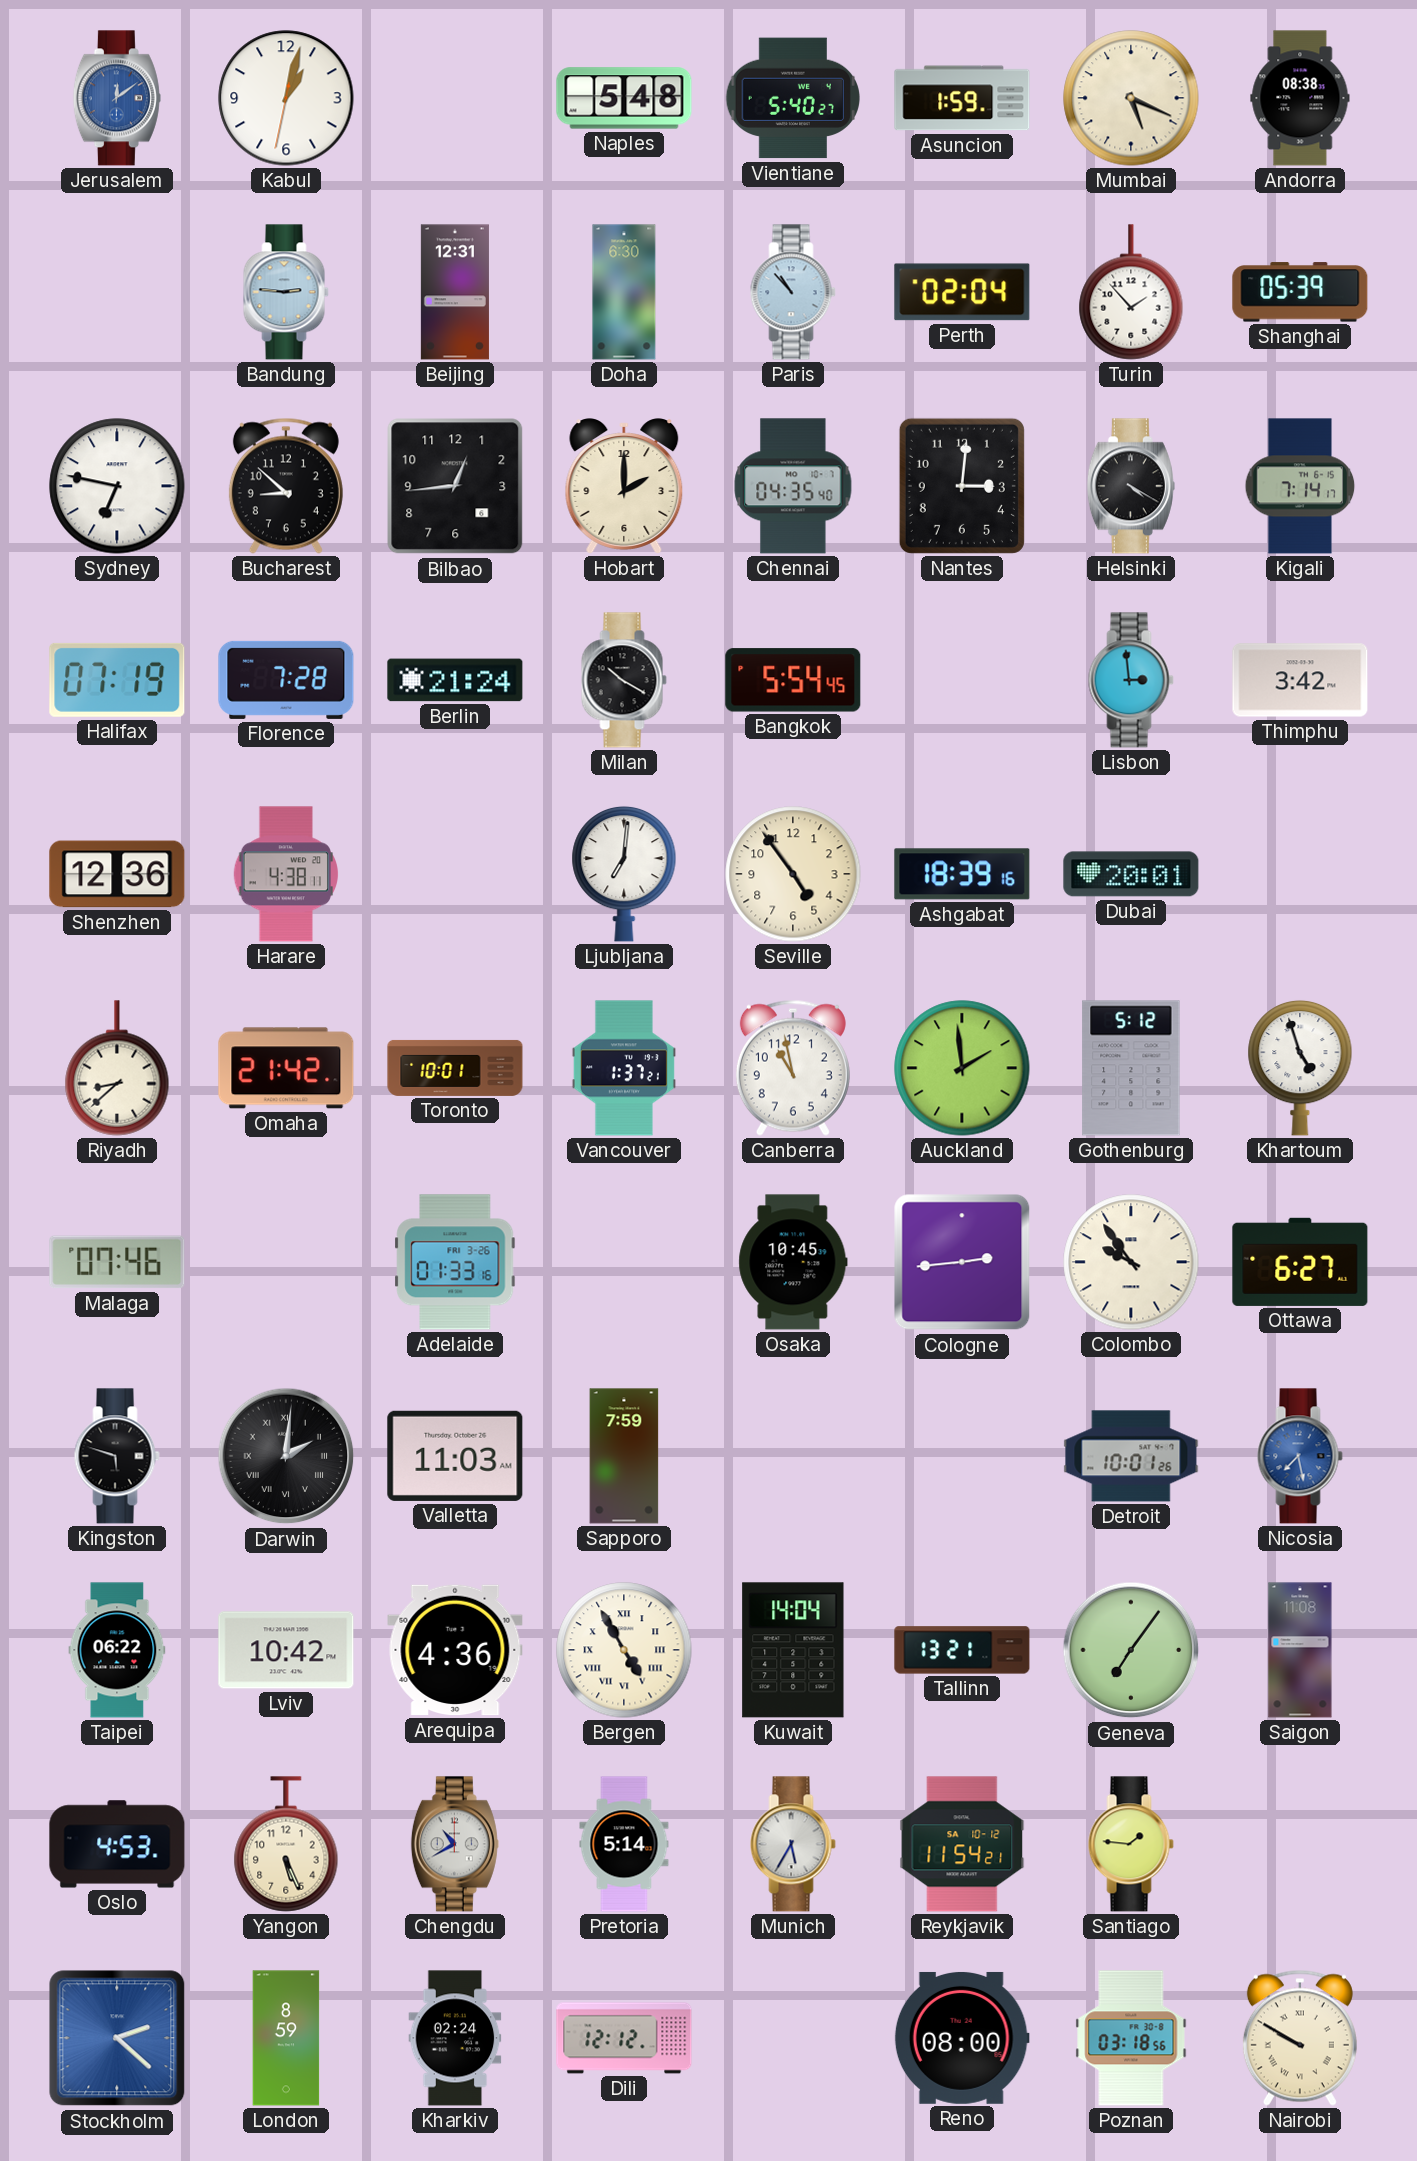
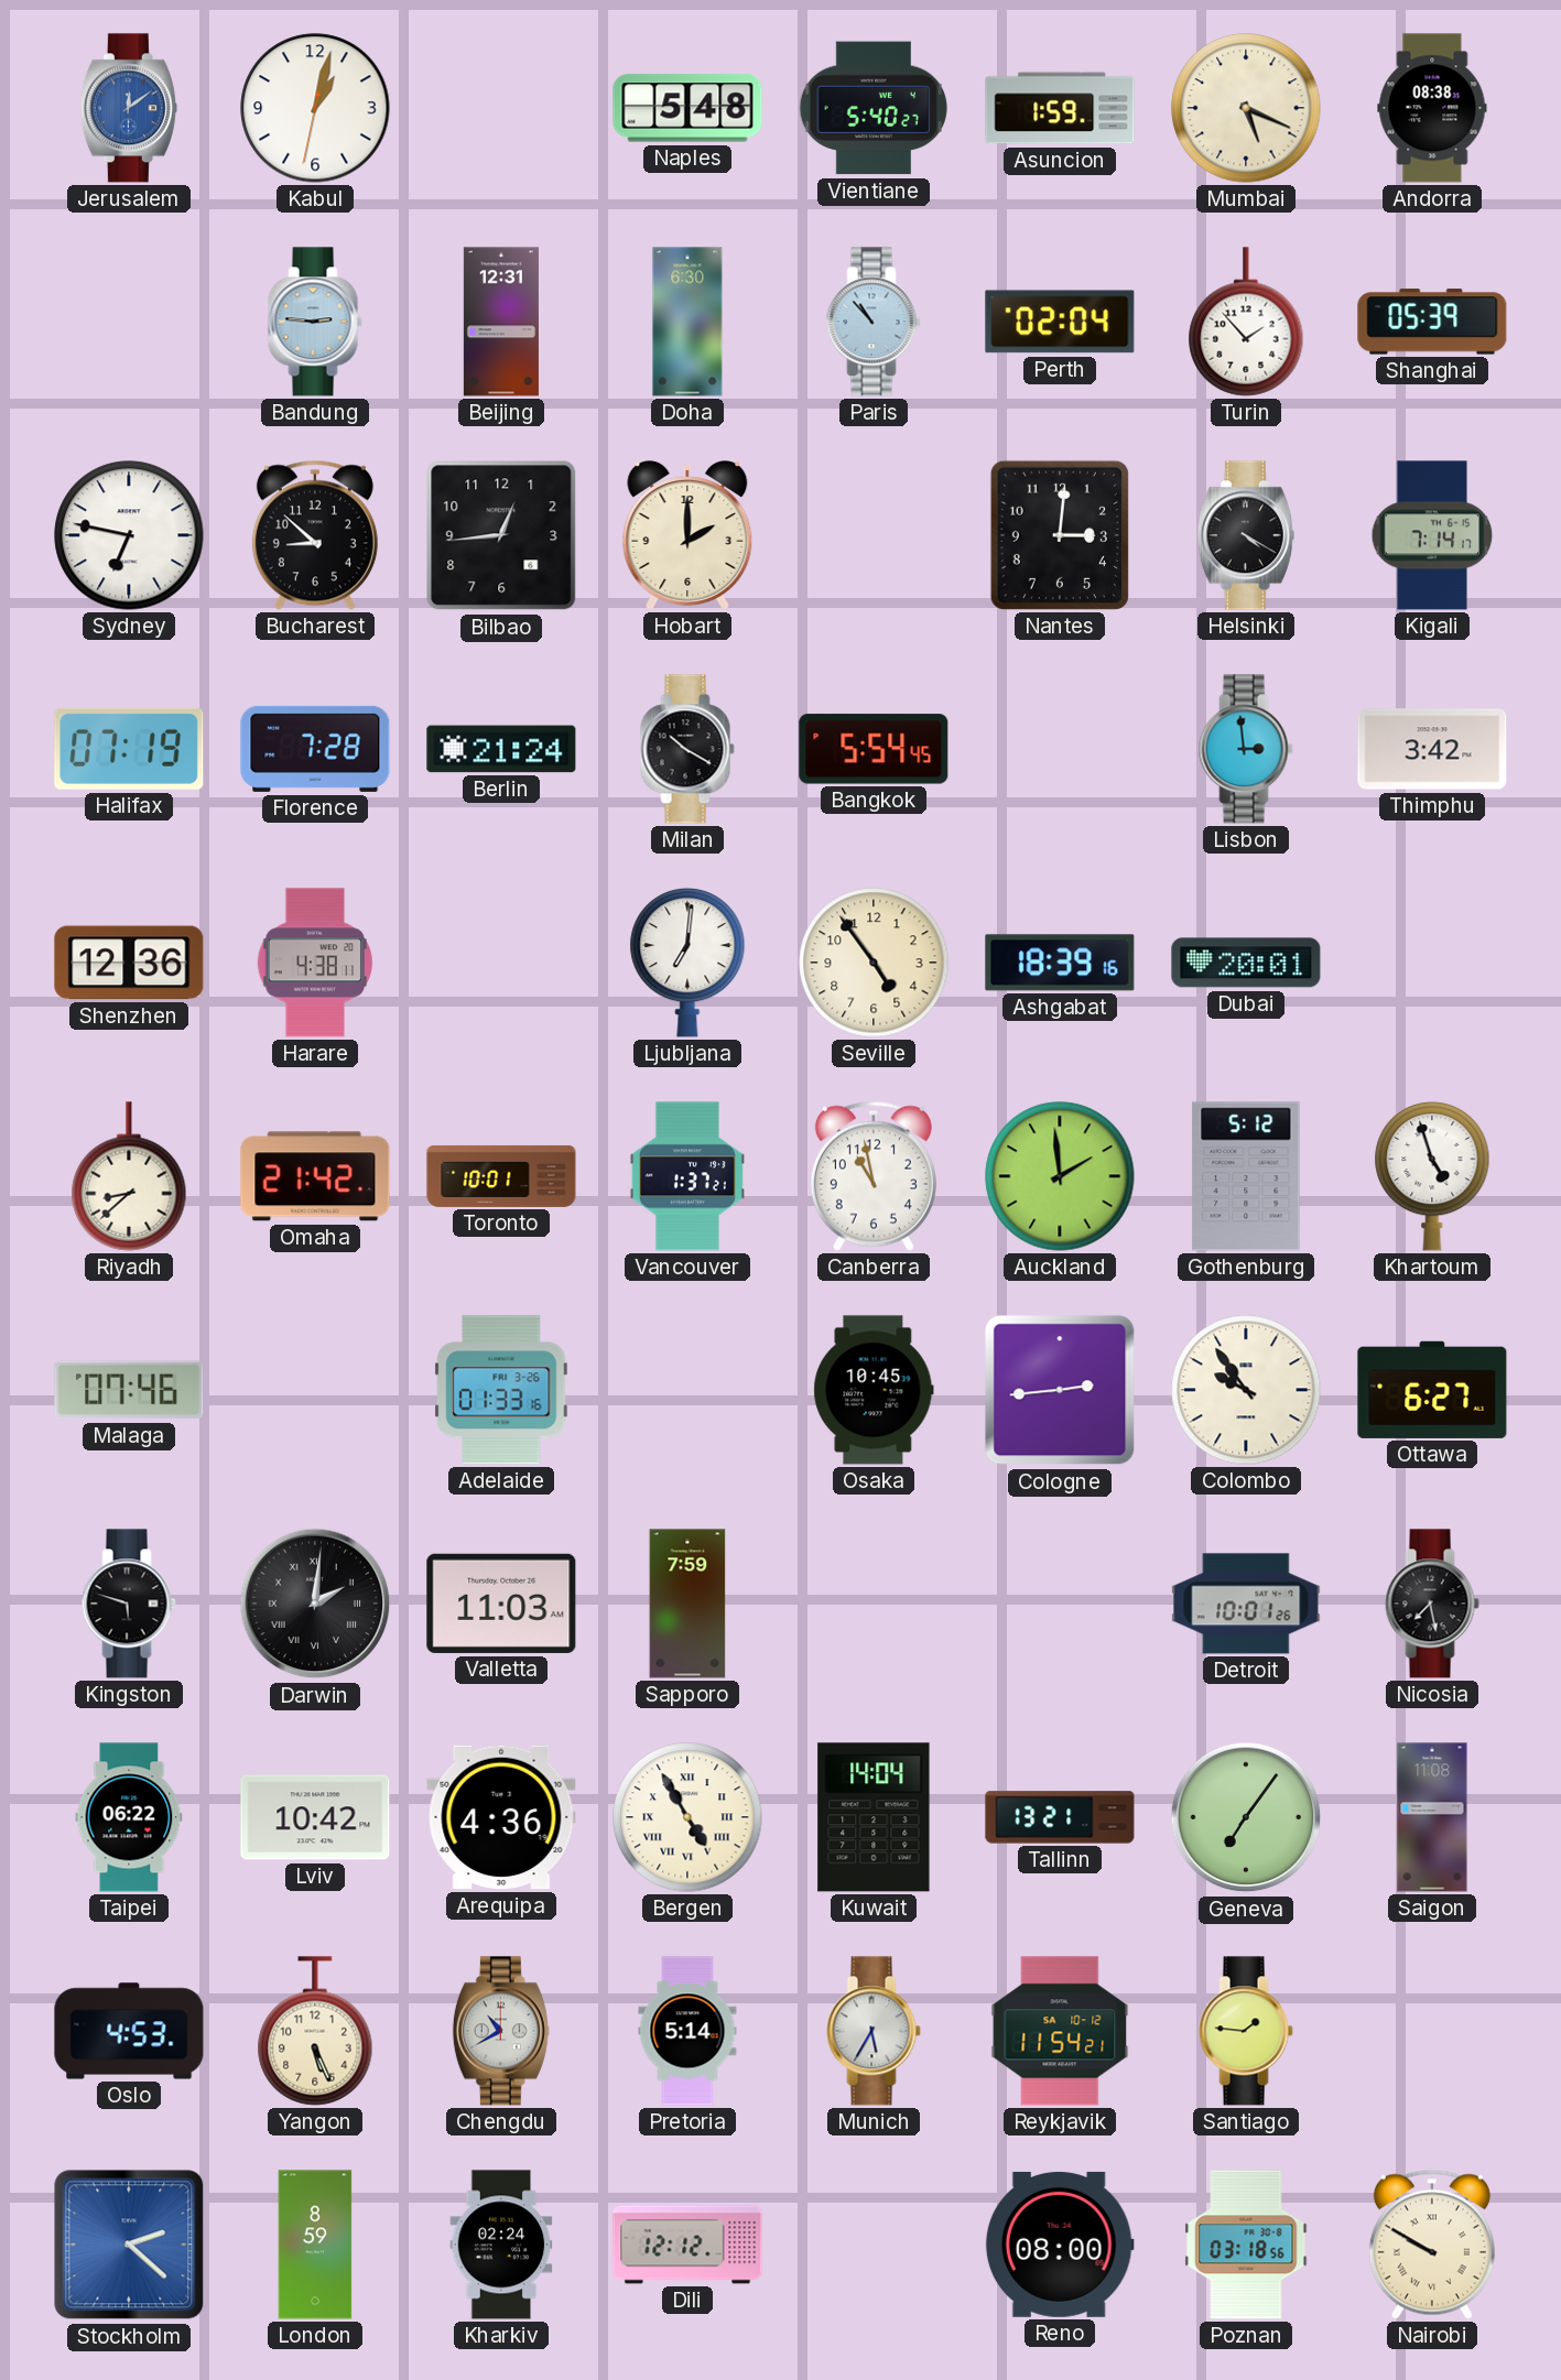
Chennai: 04:35 -> none
Nicosia dial: blue -> black
